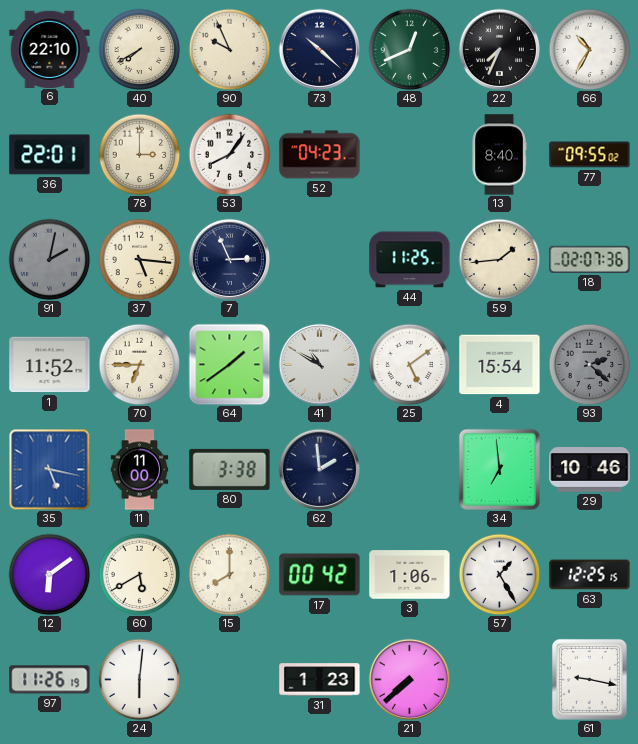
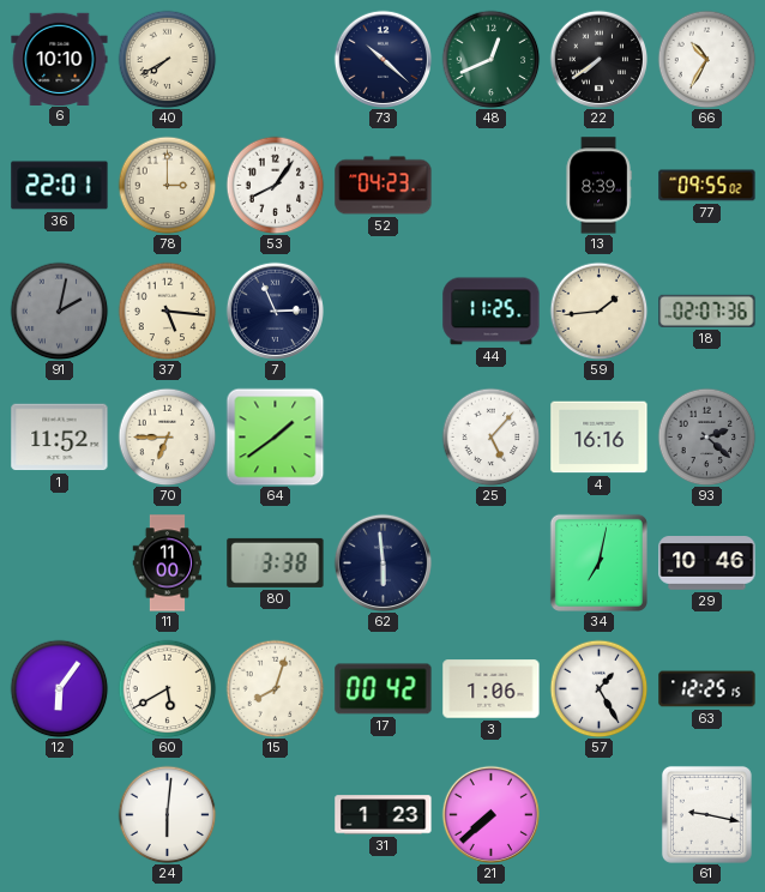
6: 22:10 -> 10:10
90: 9:56 -> none
22: 7:34 -> 7:39
13: 8:40 -> 8:39
41: 10:50 -> none
25: 5:09 -> 5:07
4: 15:54 -> 16:16
35: 5:17 -> none
62: 1:59 -> 5:59
34: 6:59 -> 7:02
12: 6:09 -> 6:06
15: 8:00 -> 8:03
97: 11:26 -> none
